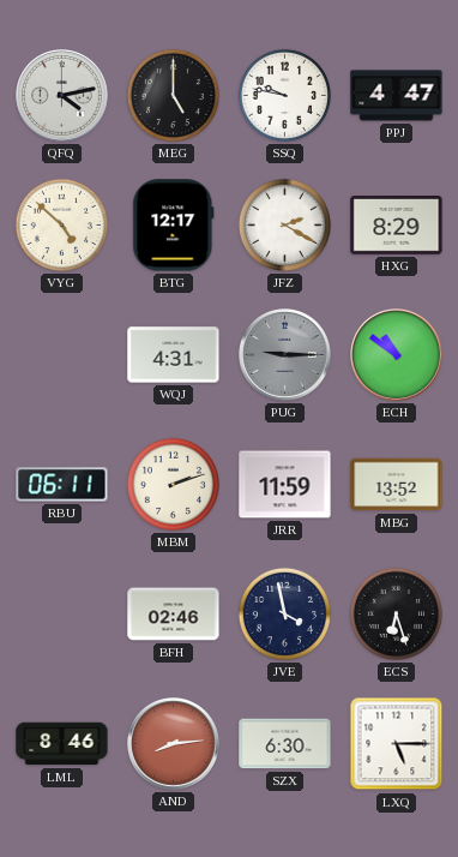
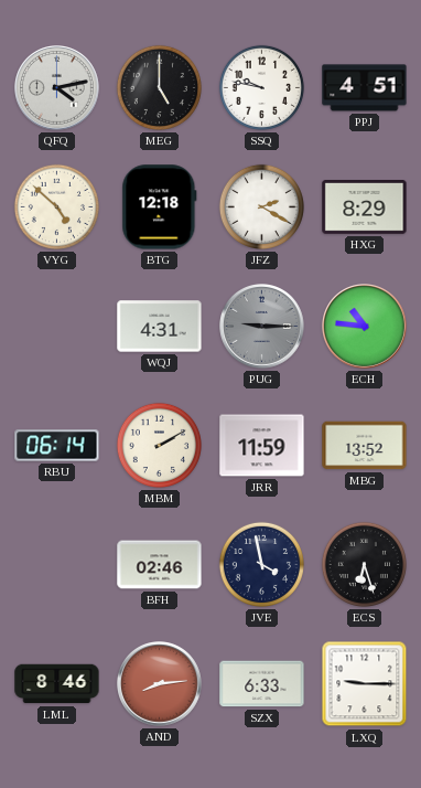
PPJ: 4:47 -> 4:51
BTG: 12:17 -> 12:18
ECH: 10:51 -> 10:46
RBU: 06:11 -> 06:14
MBM: 2:12 -> 2:10
SZX: 6:30 -> 6:33
LXQ: 5:15 -> 9:15
